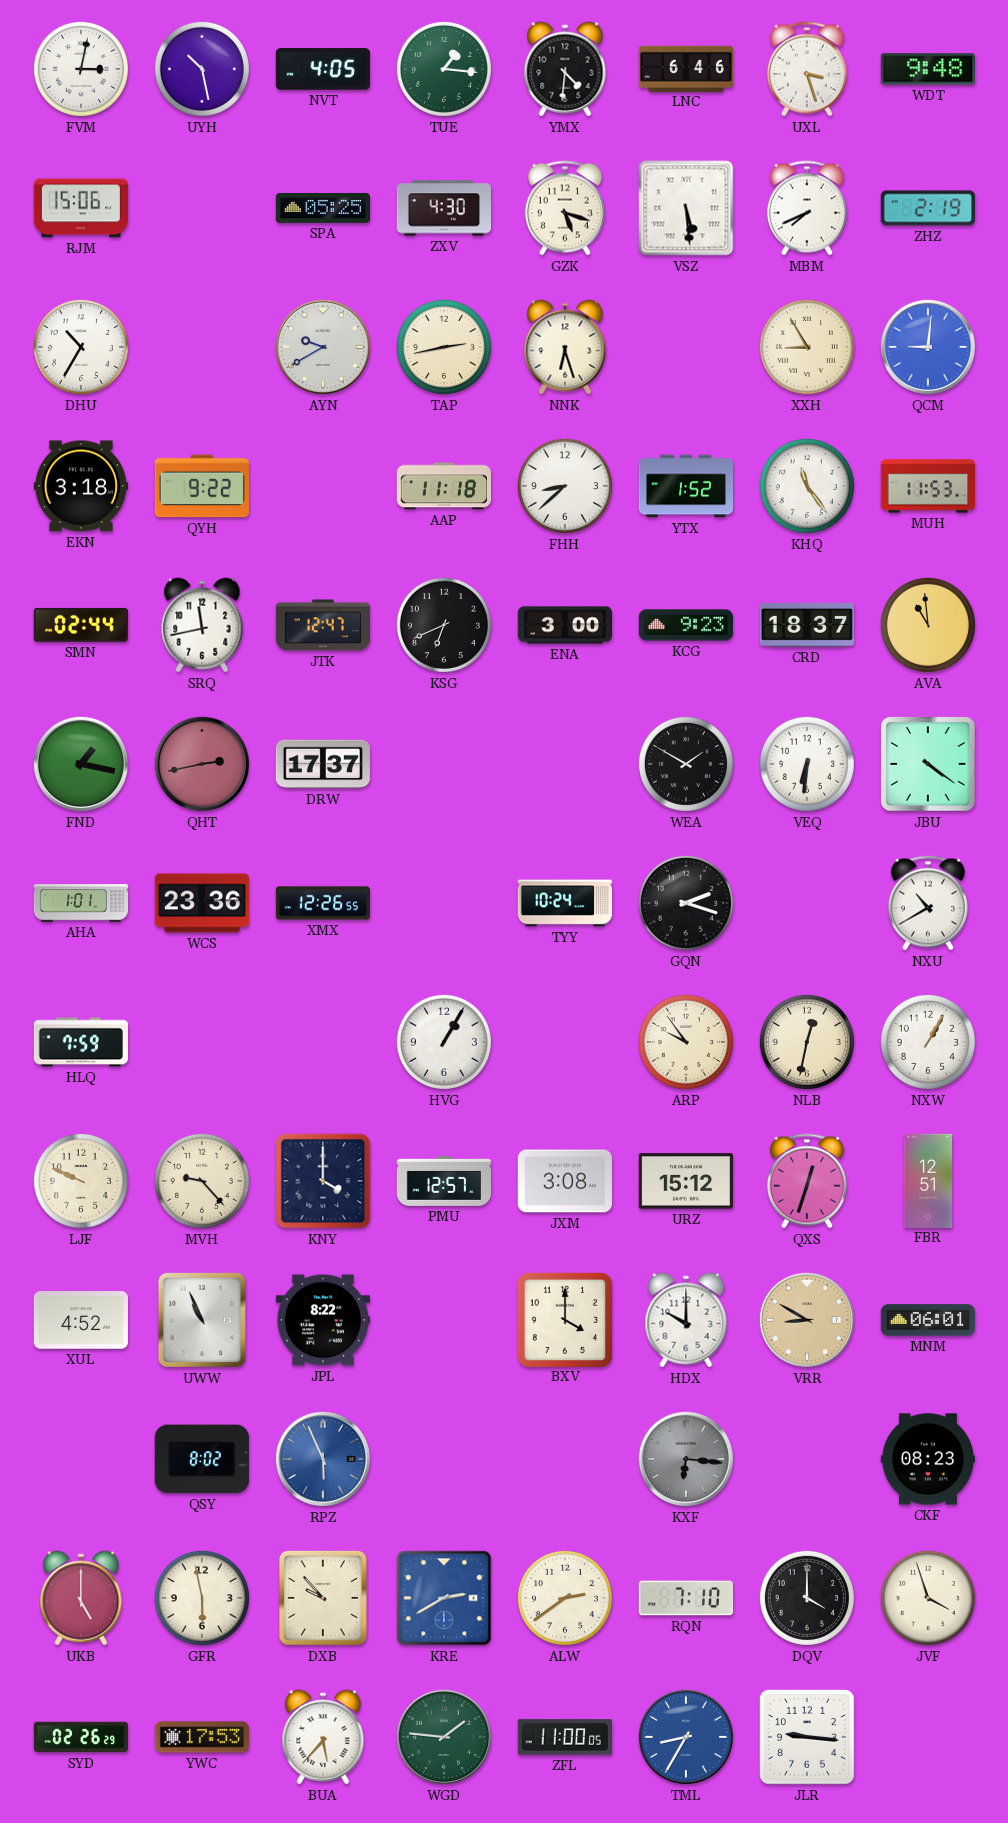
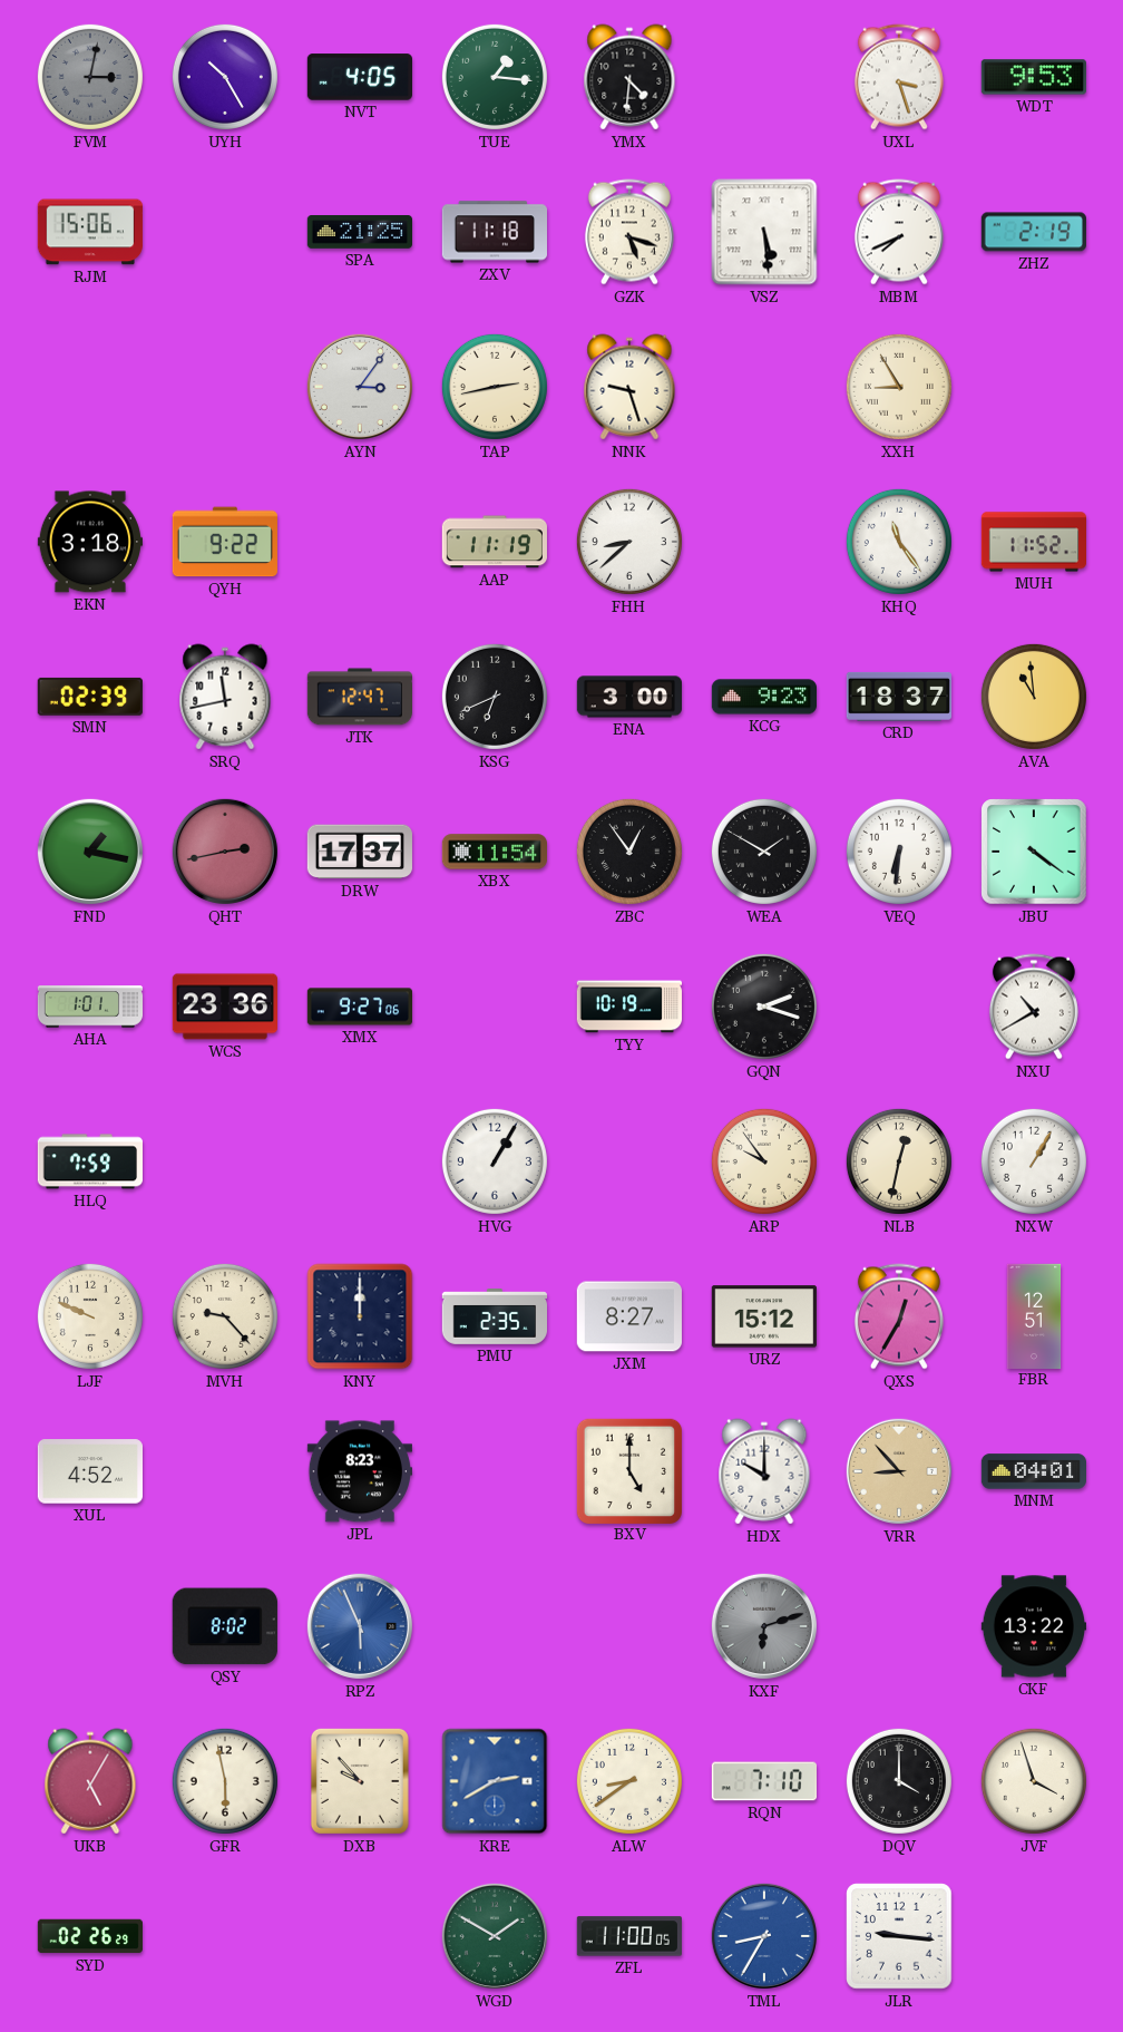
FVM dial: white -> grey
UYH: 10:28 -> 10:25
LNC: 6:46 -> none
WDT: 9:48 -> 9:53
SPA: 05:25 -> 21:25
ZXV: 4:30 -> 11:18
DHU: 10:35 -> none
AYN: 9:40 -> 3:06
NNK: 6:27 -> 9:27
QCM: 9:01 -> none
AAP: 11:18 -> 11:19
YTX: 1:52 -> none
MUH: 11:53 -> 11:52
SMN: 02:44 -> 02:39
XBX: none -> 11:54
ZBC: none -> 12:54
XMX: 12:26 -> 9:27
TYY: 10:24 -> 10:19
KNY: 4:00 -> 12:00
PMU: 12:57 -> 2:35
JXM: 3:08 -> 8:27
QXS: 12:33 -> 12:35
UWW: 10:56 -> none
JPL: 8:22 -> 8:23
BXV: 4:00 -> 5:00
VRR: 8:50 -> 8:53
MNM: 06:01 -> 04:01
KXF: 6:16 -> 6:12
CKF: 08:23 -> 13:22
UKB: 5:00 -> 5:05
ALW: 2:39 -> 8:39
YWC: 17:53 -> none
BUA: 5:37 -> none
WGD: 1:46 -> 1:50
